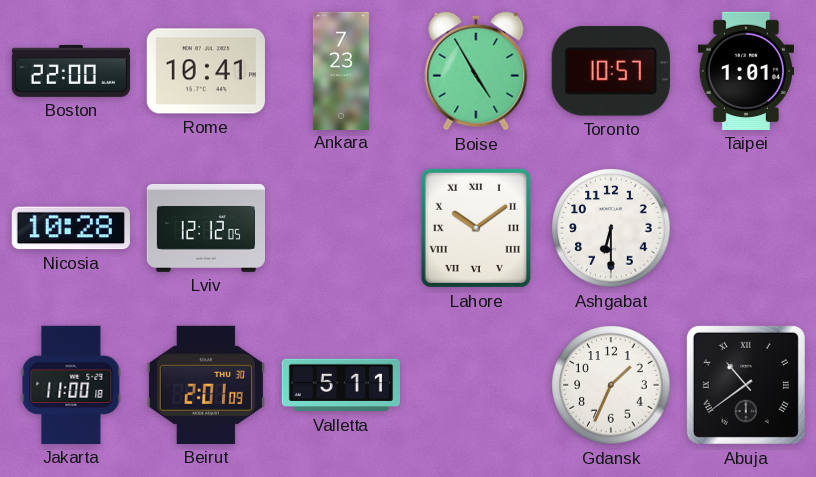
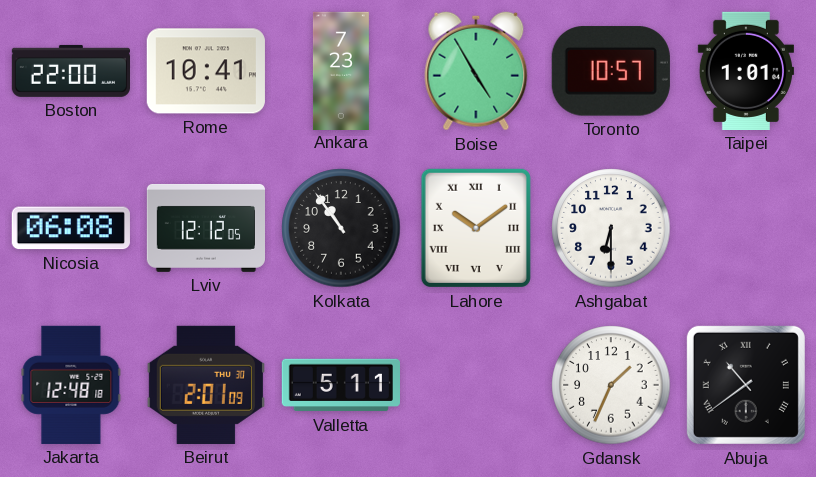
Nicosia: 10:28 -> 06:08
Kolkata: none -> 10:54
Jakarta: 11:00 -> 12:48
